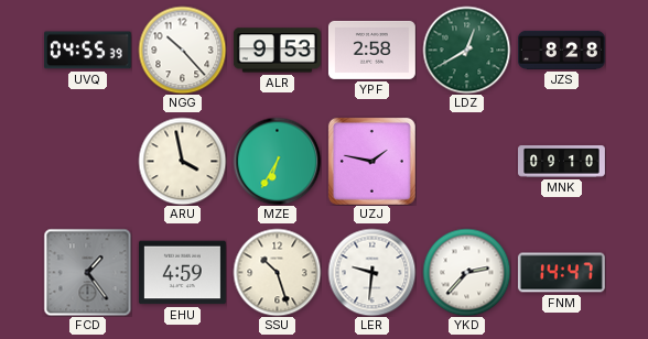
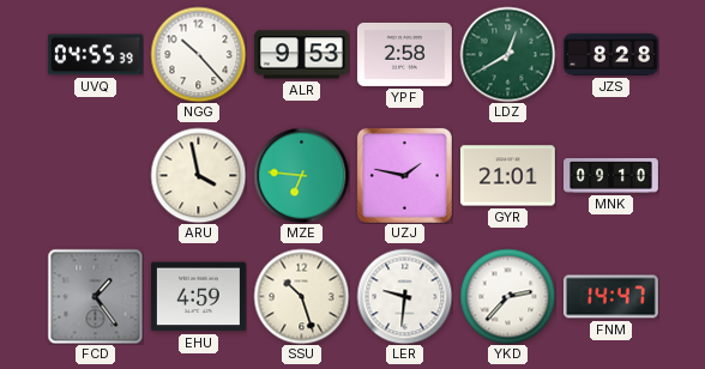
MZE: 6:35 -> 6:46
GYR: none -> 21:01
